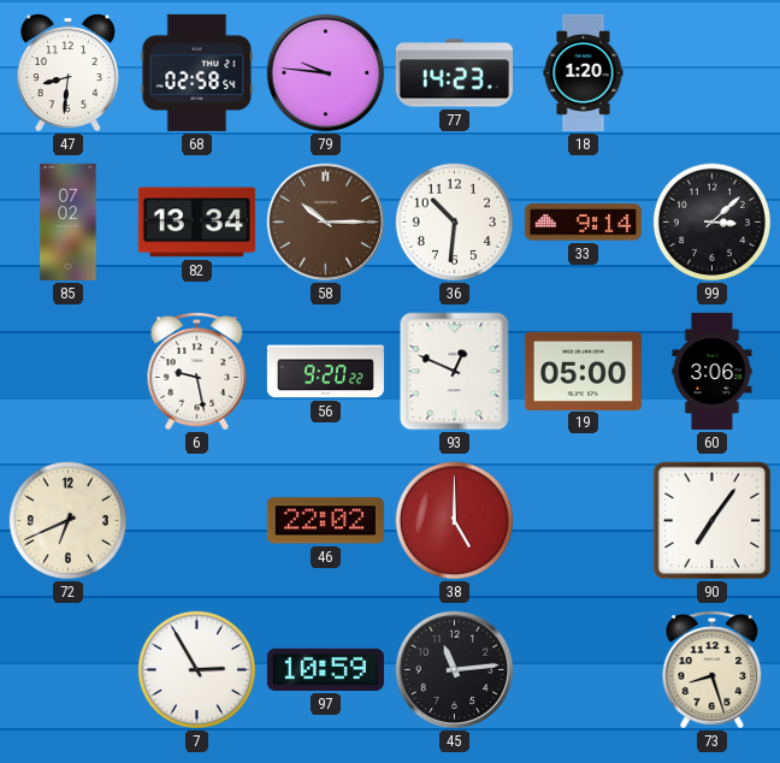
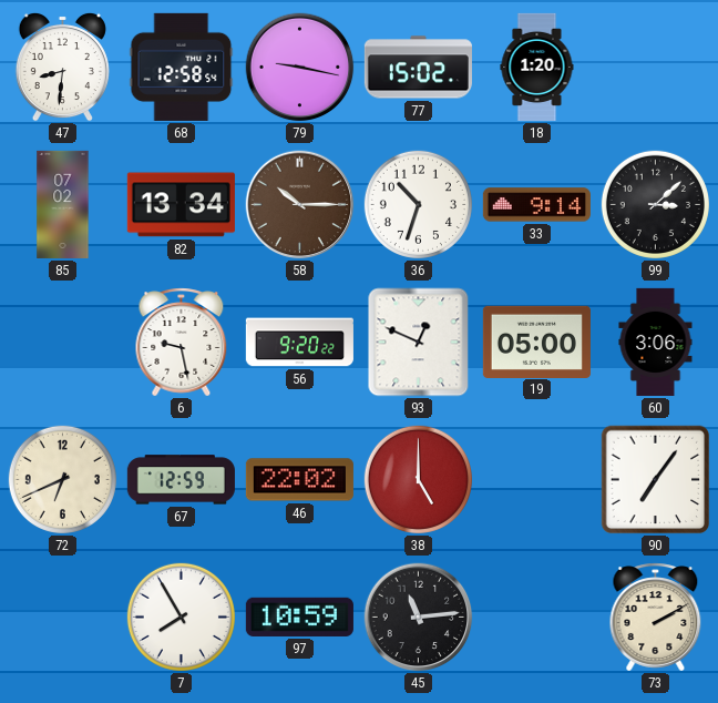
68: 02:58 -> 12:58
79: 9:46 -> 9:17
77: 14:23 -> 15:02
36: 10:31 -> 10:33
67: none -> 12:59
7: 2:55 -> 7:55
73: 8:27 -> 2:10
